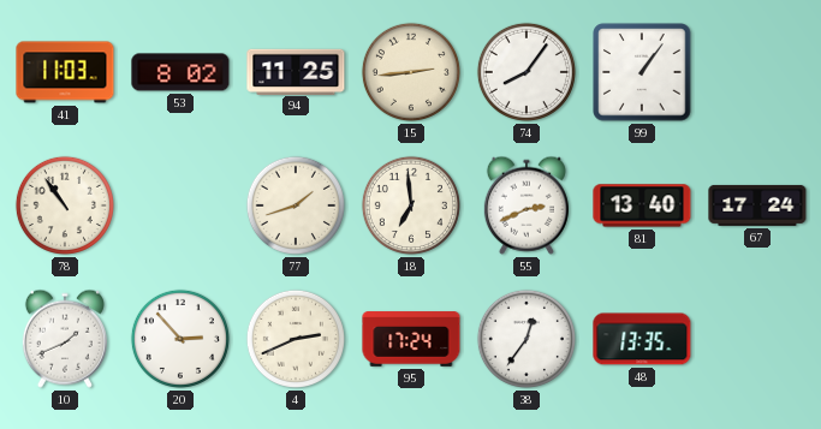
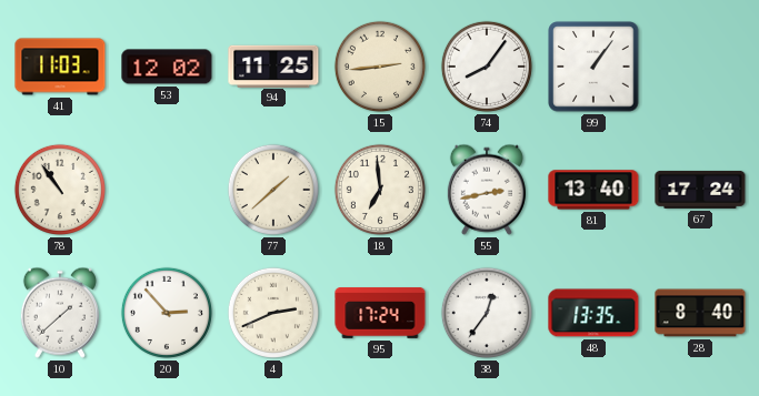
53: 8:02 -> 12:02
77: 1:42 -> 1:38
55: 2:41 -> 2:43
10: 1:41 -> 1:38
28: none -> 8:40
